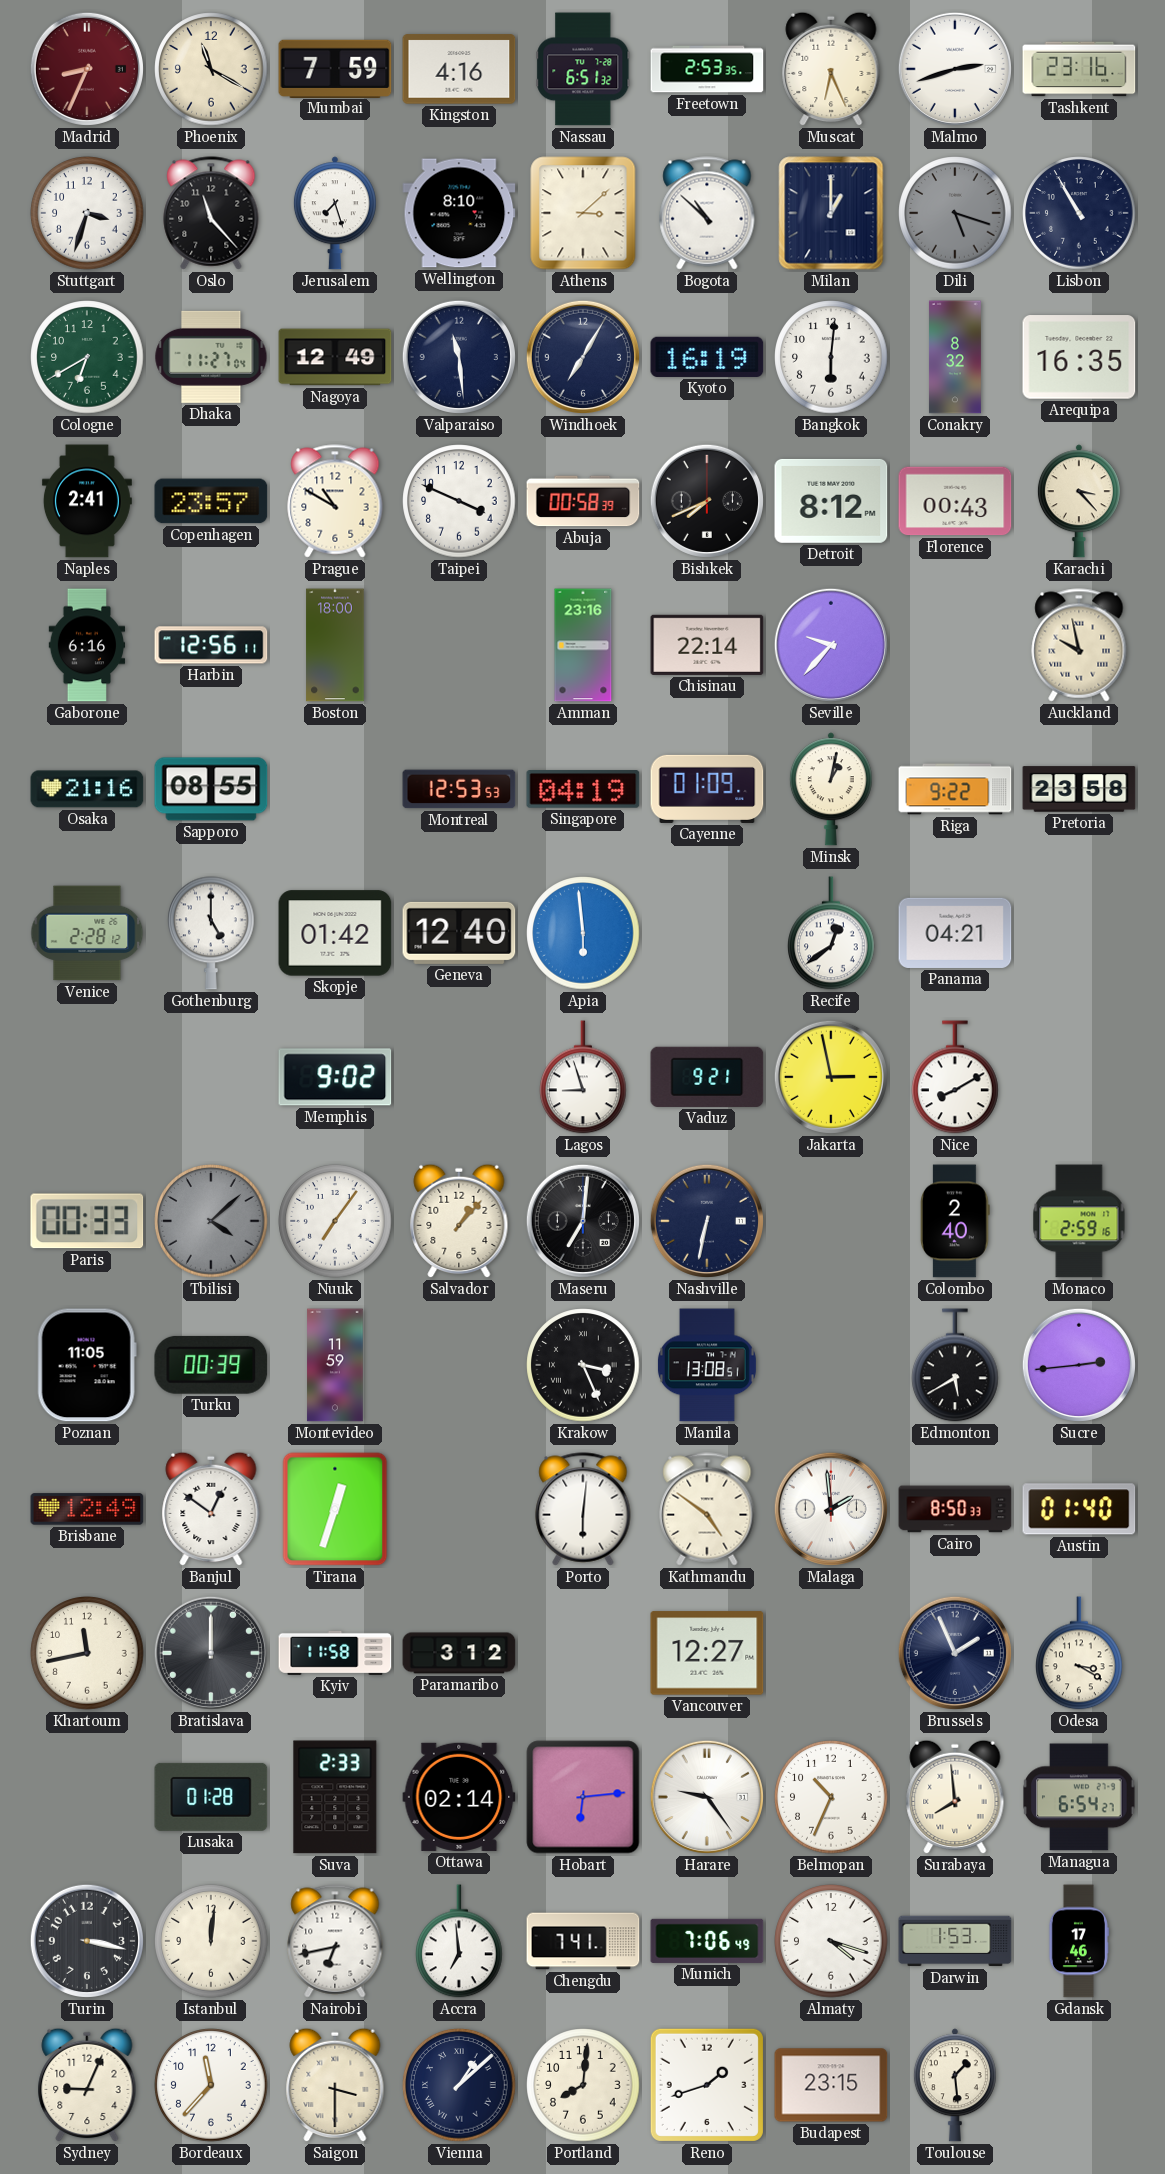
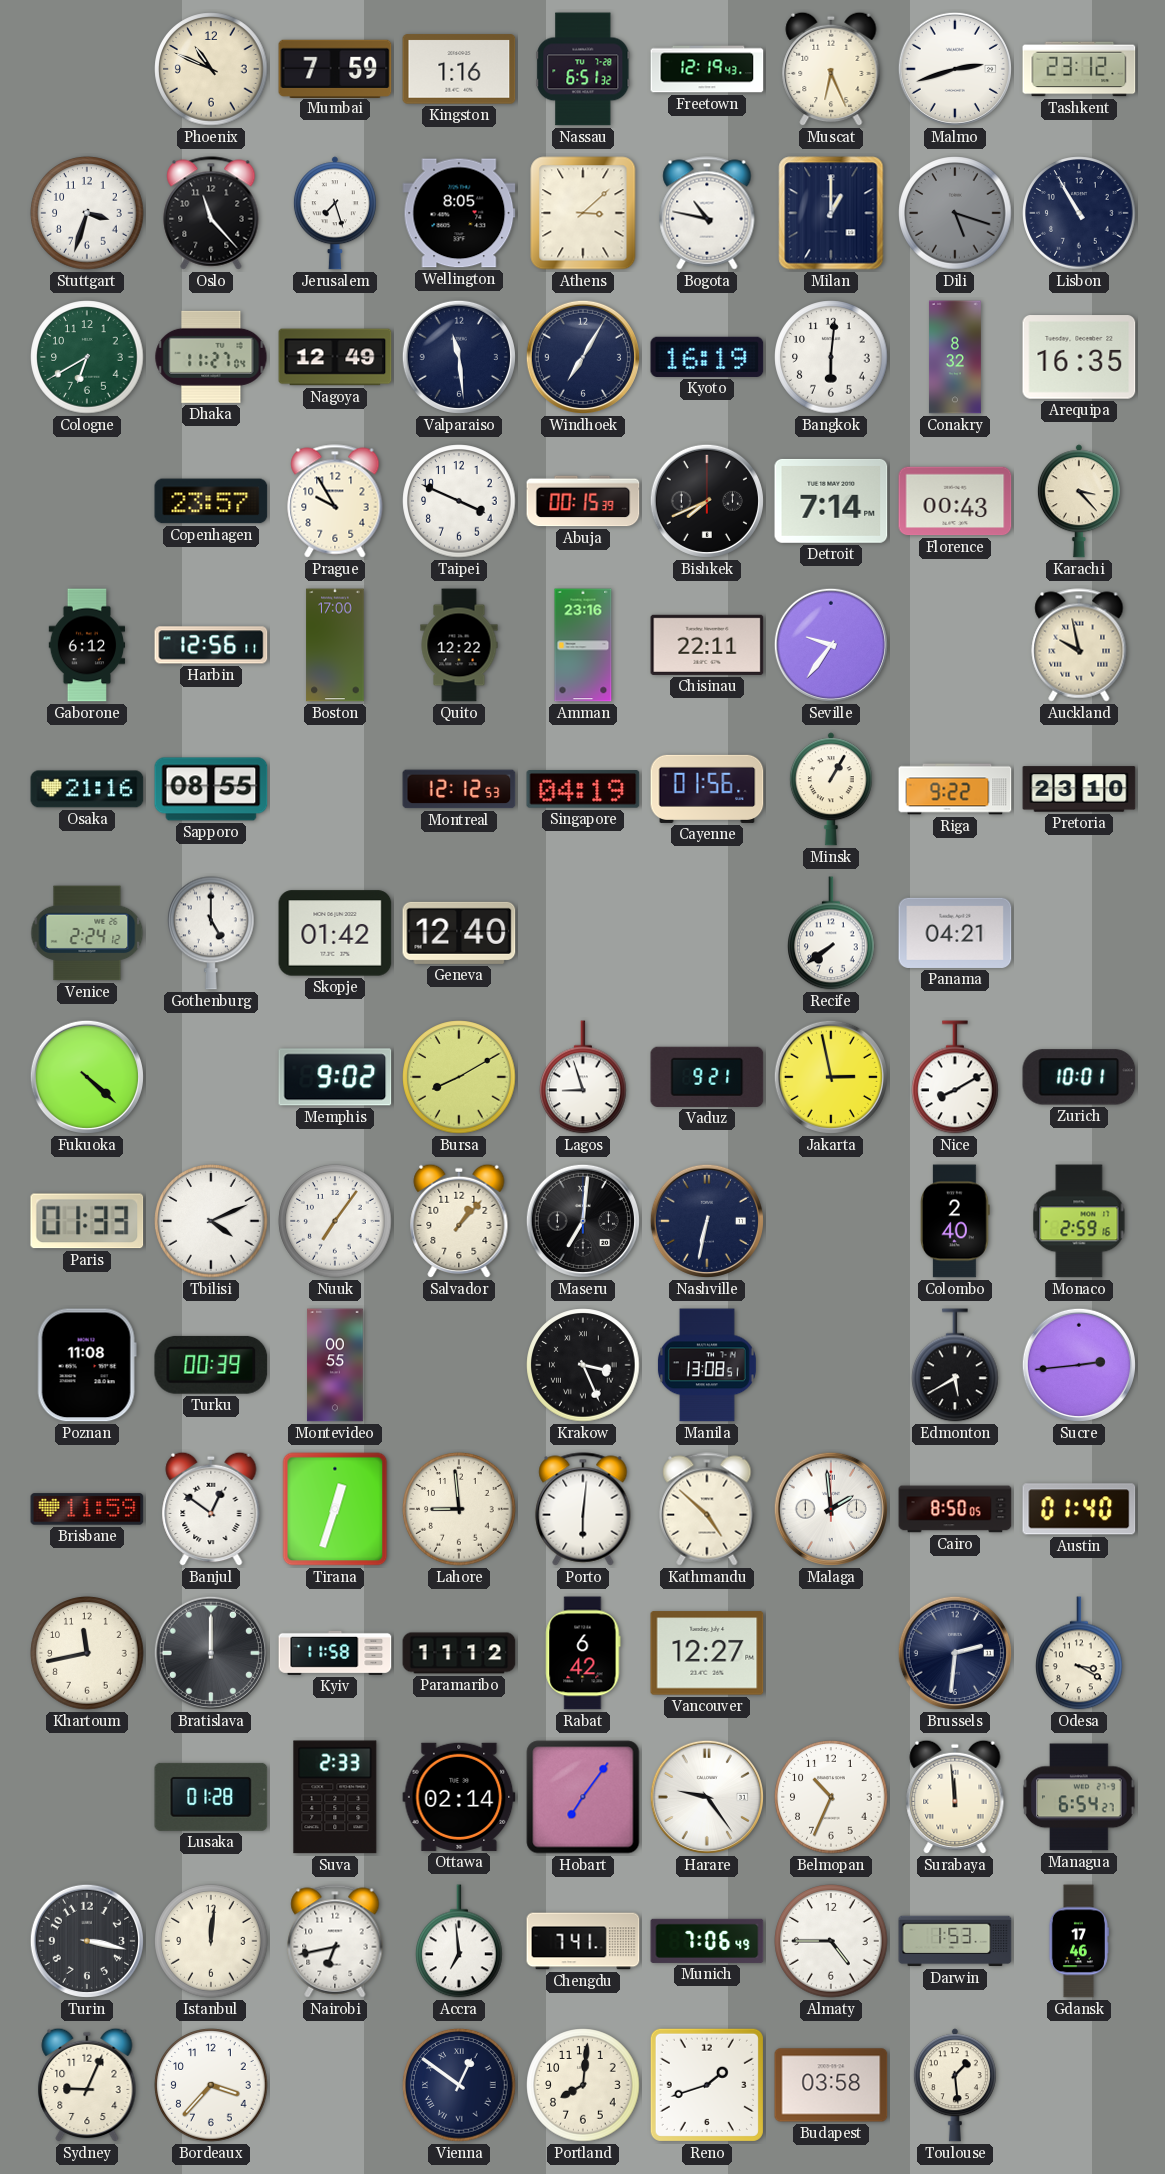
Madrid: 8:34 -> none
Phoenix: 11:20 -> 10:49
Kingston: 4:16 -> 1:16
Freetown: 2:53 -> 12:19
Tashkent: 23:16 -> 23:12
Wellington: 8:10 -> 8:05
Bogota: 10:52 -> 10:47
Naples: 2:41 -> none
Prague: 10:50 -> 9:55
Abuja: 00:58 -> 00:15
Detroit: 8:12 -> 7:14
Gaborone: 6:16 -> 6:12
Boston: 18:00 -> 17:00
Quito: none -> 12:22
Chisinau: 22:14 -> 22:11
Seville: 9:37 -> 9:36
Montreal: 12:53 -> 12:12
Cayenne: 01:09 -> 01:56
Minsk: 1:02 -> 1:05
Pretoria: 23:58 -> 23:10
Venice: 2:28 -> 2:24
Apia: 5:59 -> none
Recife: 12:39 -> 7:39
Fukuoka: none -> 4:22
Bursa: none -> 8:10
Zurich: none -> 10:01
Paris: 00:33 -> 01:33
Tbilisi: 4:08 -> 4:11
Tbilisi dial: grey -> white
Poznan: 11:05 -> 11:08
Montevideo: 11:59 -> 00:55
Brisbane: 12:49 -> 11:59
Lahore: none -> 8:59
Kathmandu: 4:51 -> 4:52
Cairo: 8:50:33 -> 8:50:05
Paramaribo: 3:12 -> 11:12
Rabat: none -> 6:42
Brussels: 1:56 -> 2:31
Hobart: 6:14 -> 7:06
Surabaya: 7:59 -> 11:59
Almaty: 4:18 -> 4:45
Bordeaux: 11:37 -> 3:37
Saigon: 3:30 -> none
Vienna: 1:08 -> 12:51
Budapest: 23:15 -> 03:58
